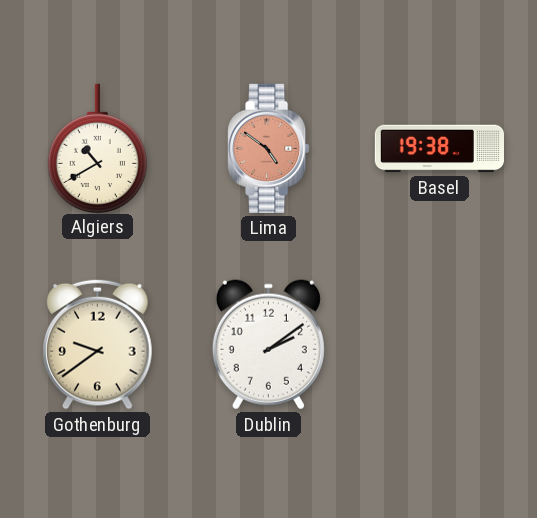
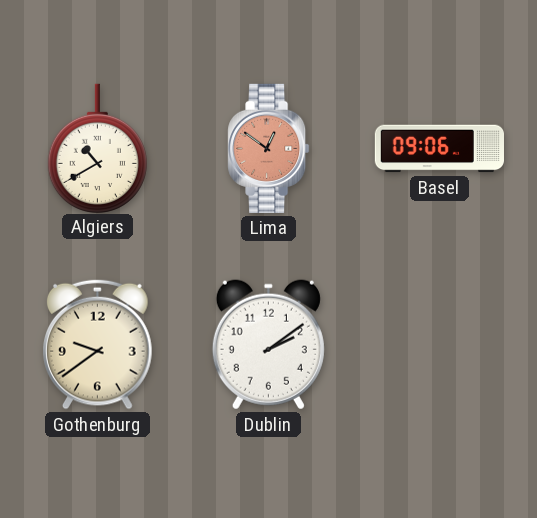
Lima: 4:51 -> 12:51
Basel: 19:38 -> 09:06
